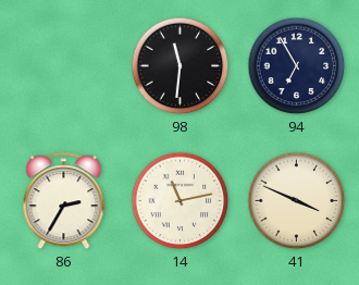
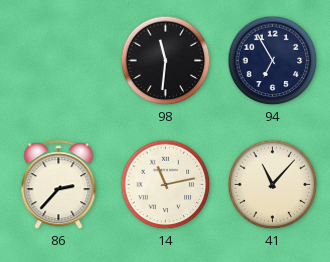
86: 2:35 -> 2:37
41: 3:49 -> 11:07
